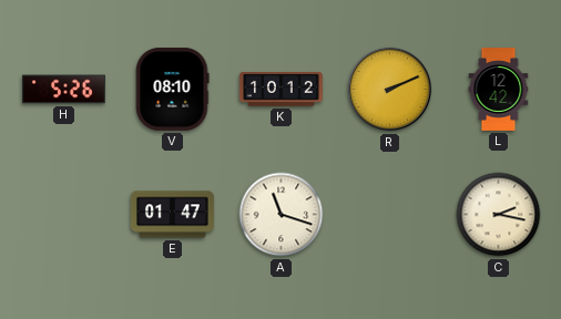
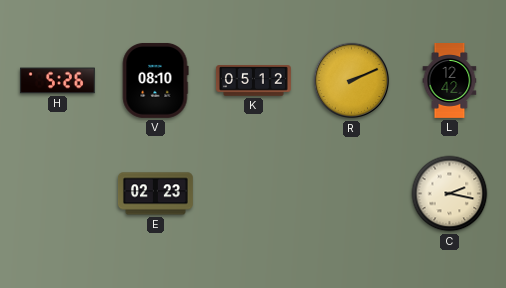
K: 10:12 -> 05:12
E: 01:47 -> 02:23
A: 11:18 -> none
